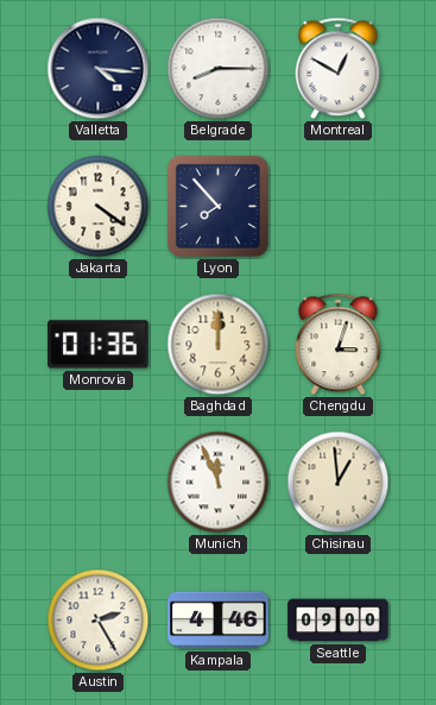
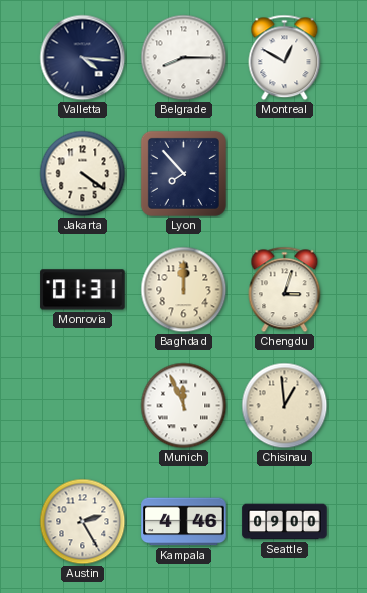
Monrovia: 01:36 -> 01:31
